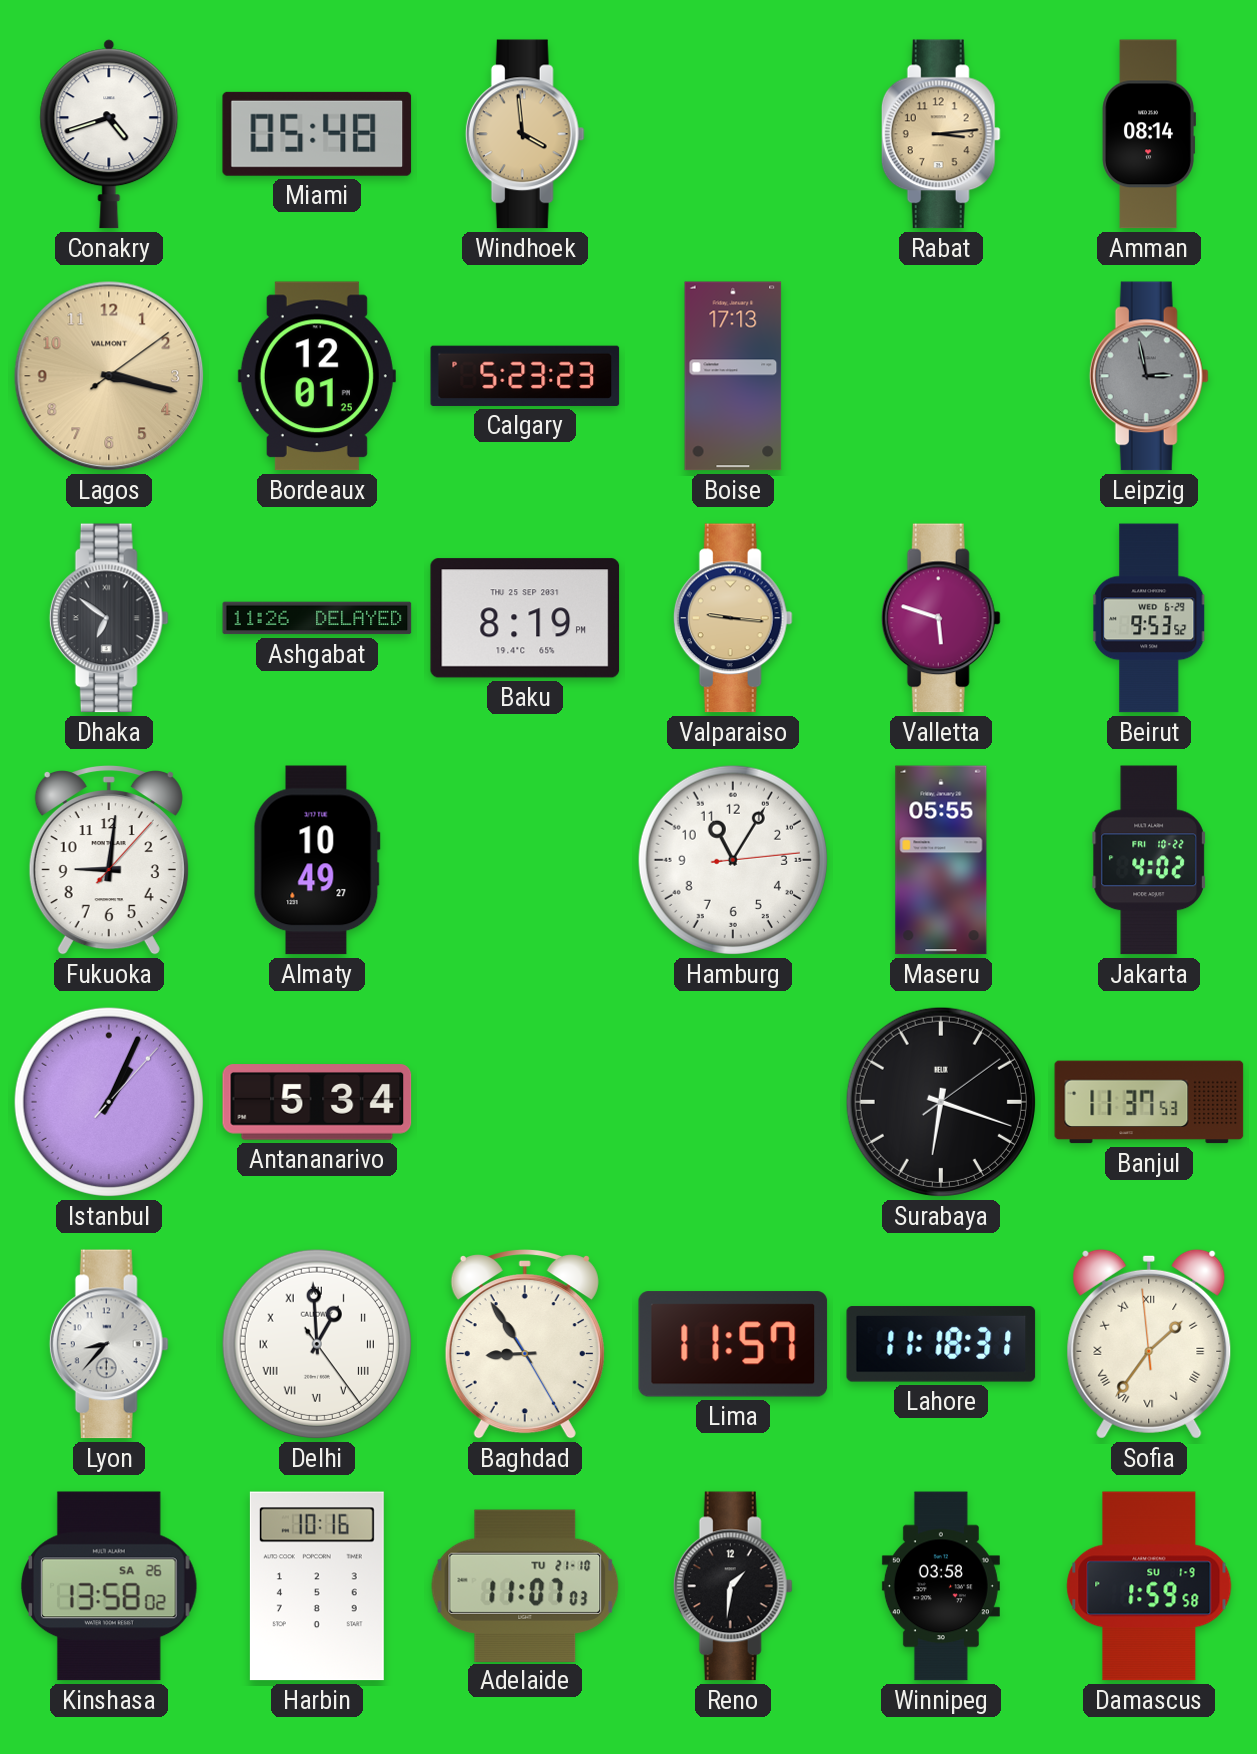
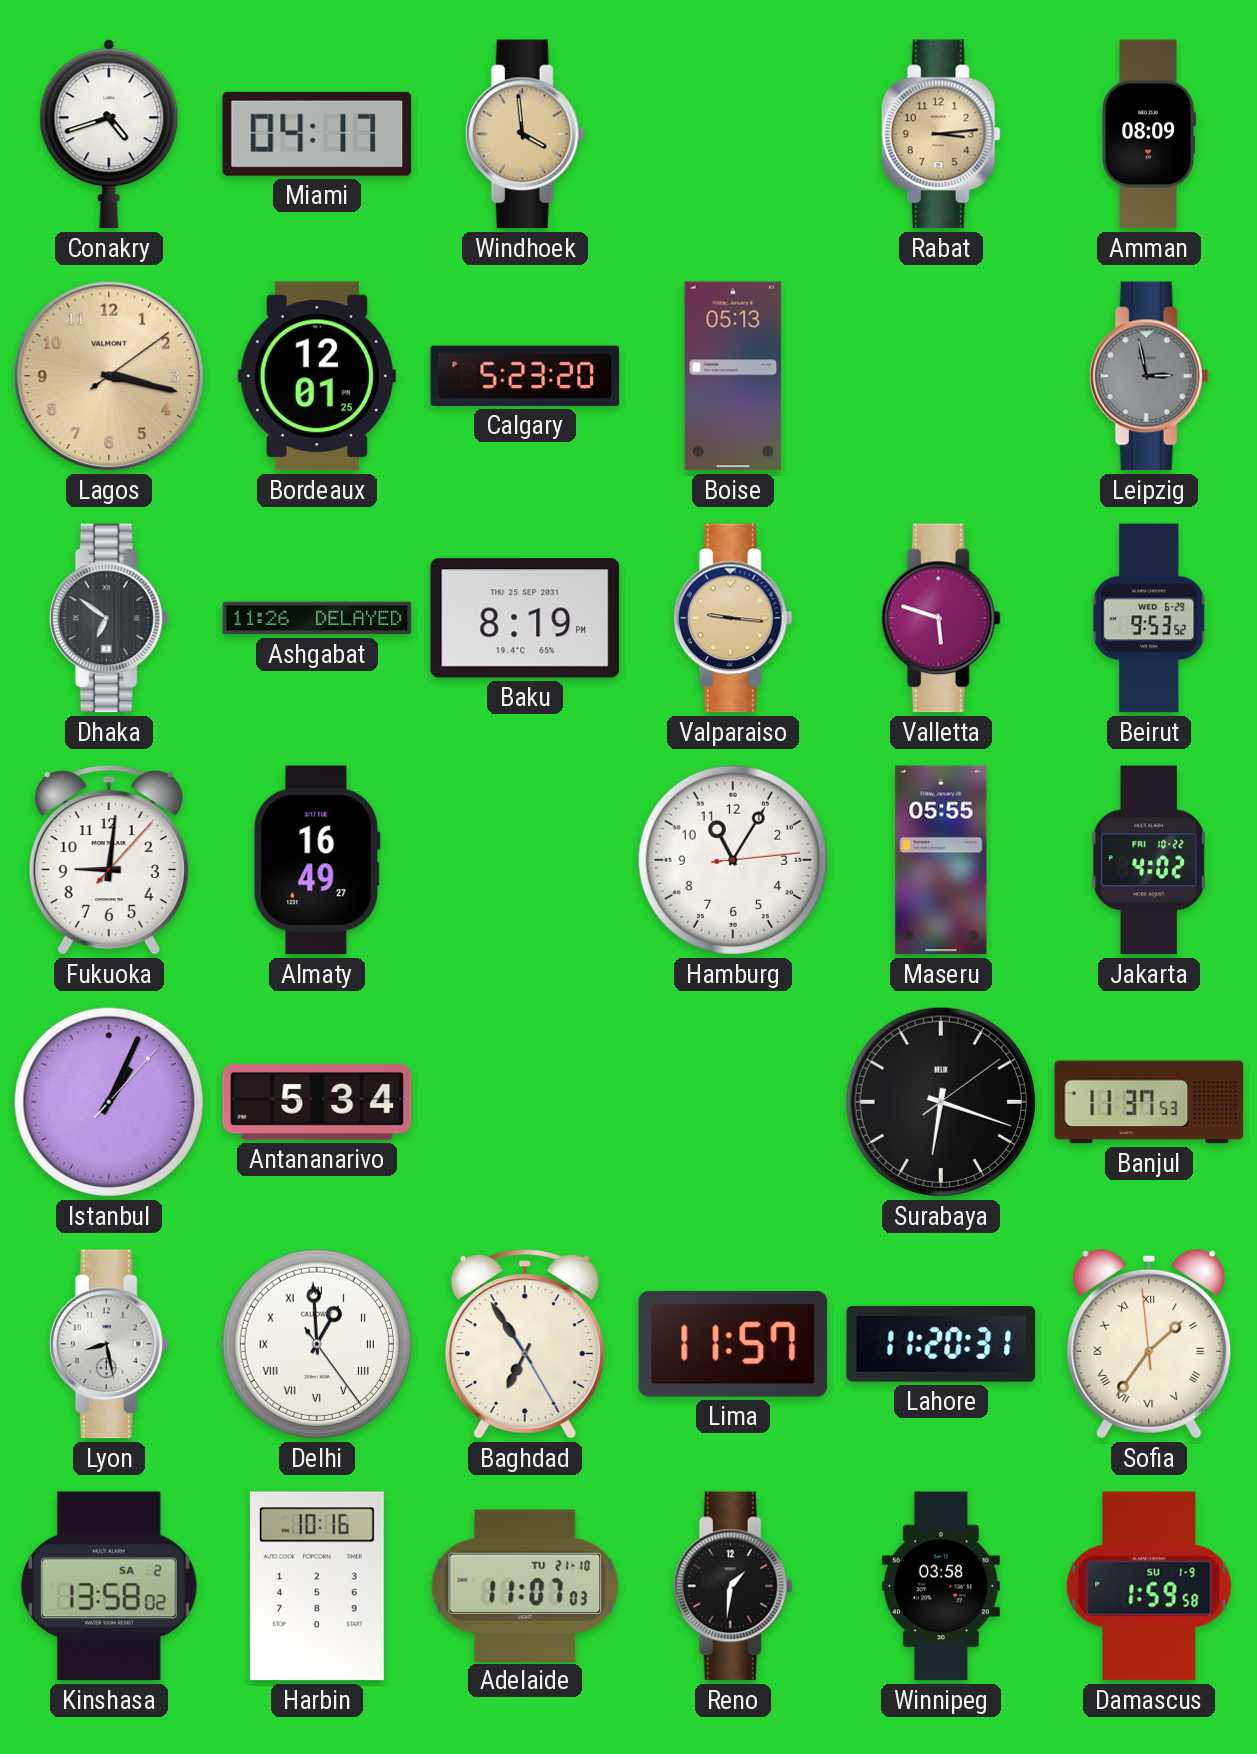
Miami: 05:48 -> 04:17
Amman: 08:14 -> 08:09
Calgary: 5:23:23 -> 5:23:20
Boise: 17:13 -> 05:13
Almaty: 10:49 -> 16:49
Lyon: 8:37 -> 8:28
Baghdad: 8:54 -> 6:54
Lahore: 11:18 -> 11:20
Kinshasa date: SA 26 -> SA 2
